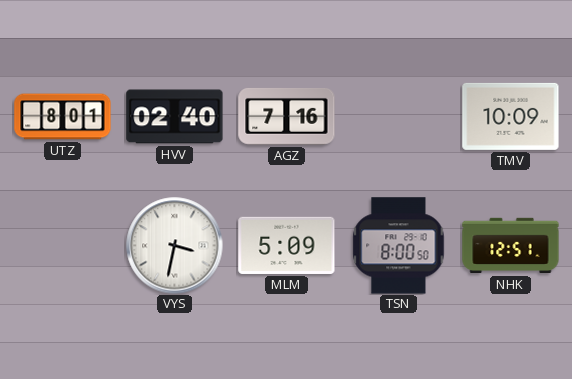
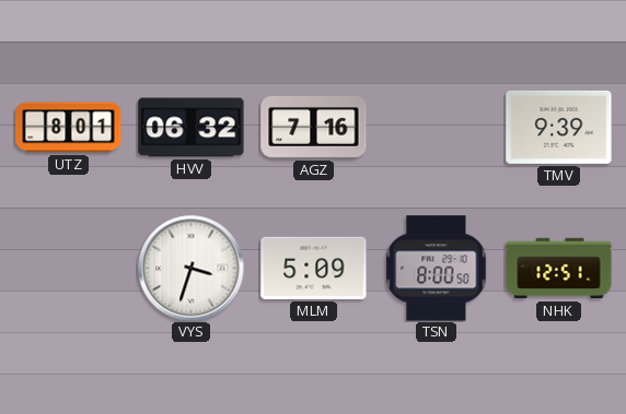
HVV: 02:40 -> 06:32
TMV: 10:09 -> 9:39
VYS: 3:32 -> 3:33
